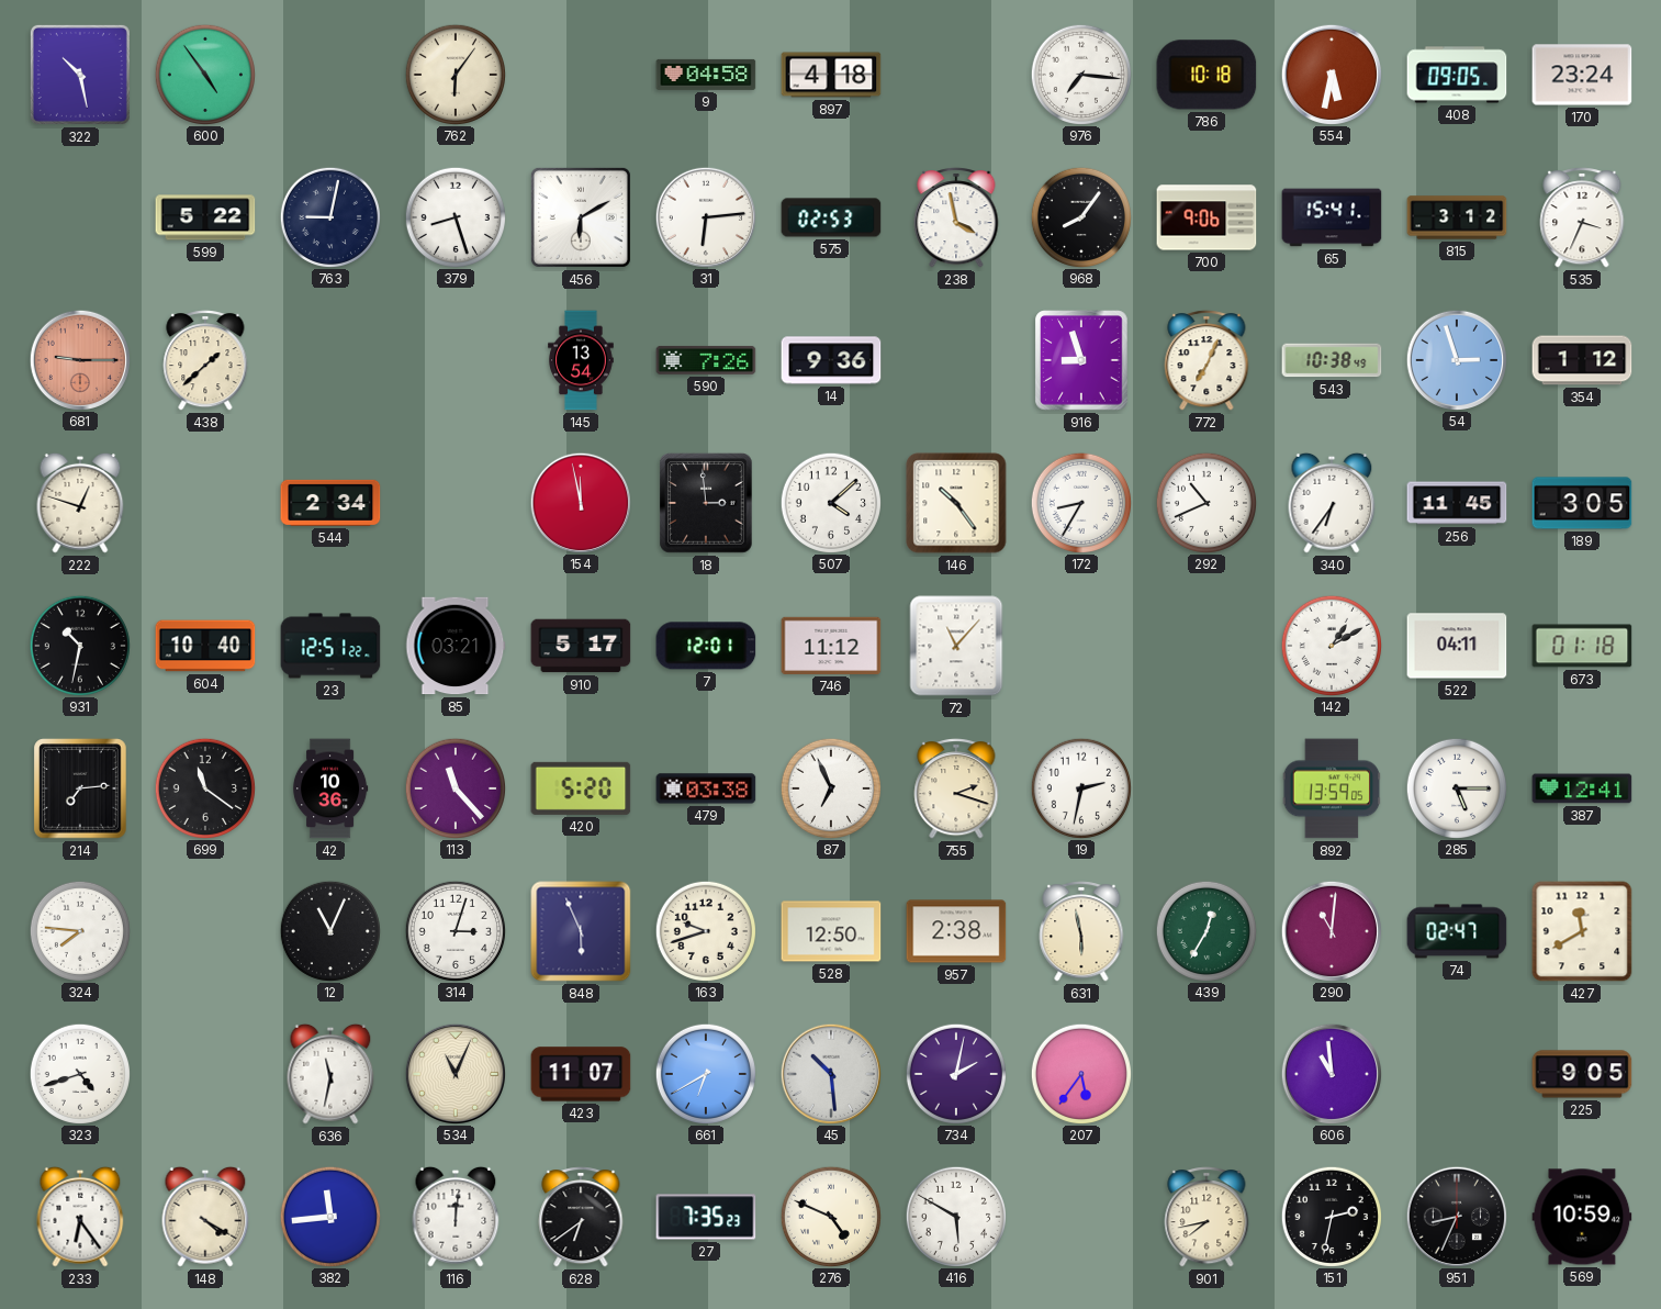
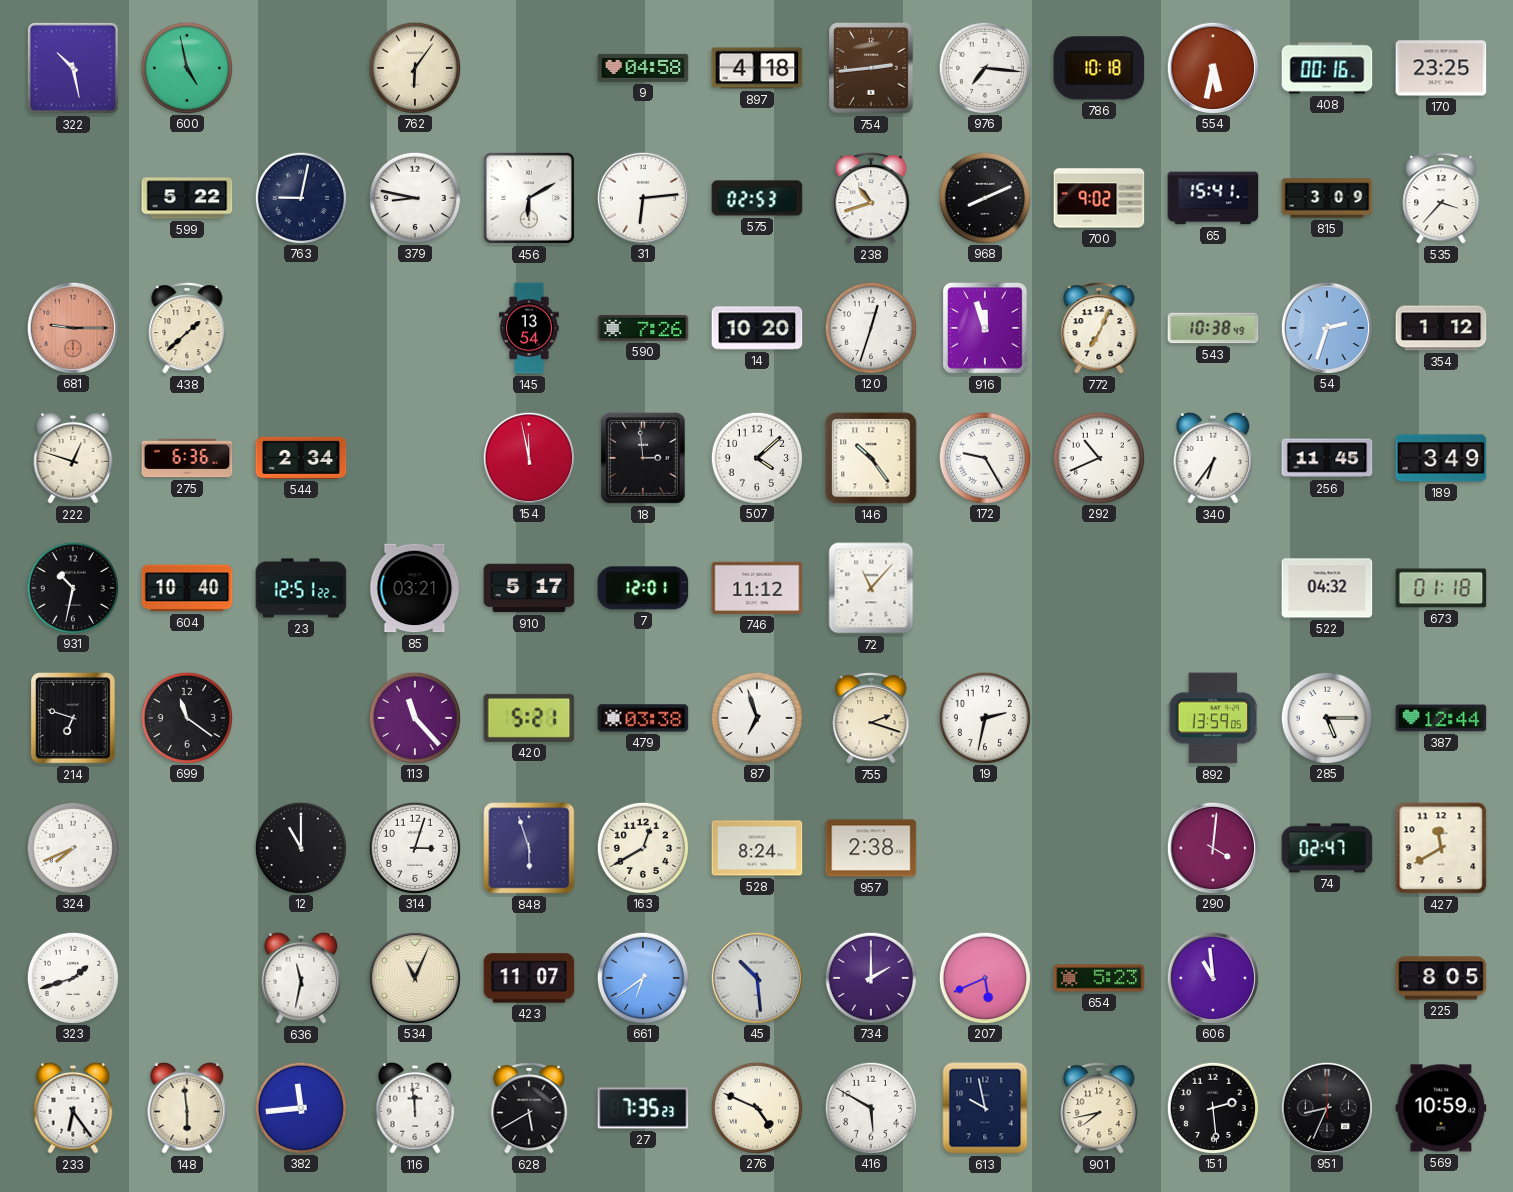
600: 4:54 -> 4:58
754: none -> 2:44
408: 09:05 -> 00:16
170: 23:24 -> 23:25
379: 8:27 -> 8:47
238: 3:58 -> 10:42
968: 8:06 -> 8:11
700: 9:06 -> 9:02
815: 3:12 -> 3:09
535: 3:34 -> 3:37
14: 9:36 -> 10:20
120: none -> 12:33
916: 8:57 -> 11:57
54: 2:57 -> 2:33
275: none -> 6:36
172: 8:35 -> 9:25
189: 3:05 -> 3:49
142: 1:10 -> none
522: 04:11 -> 04:32
214: 7:14 -> 6:48
42: 10:36 -> none
420: 5:20 -> 5:21
87: 6:56 -> 6:57
387: 12:41 -> 12:44
324: 7:46 -> 7:41
12: 11:04 -> 11:00
848: 5:56 -> 5:57
163: 9:42 -> 12:40
528: 12:50 -> 8:24
631: 5:58 -> none
439: 12:35 -> none
290: 11:01 -> 4:01
323: 4:42 -> 1:42
661: 6:40 -> 6:39
734: 2:02 -> 2:00
207: 5:36 -> 5:41
654: none -> 5:23
225: 9:05 -> 8:05
148: 4:20 -> 5:59
116: 12:01 -> 11:59
628: 6:39 -> 5:40
613: none -> 9:58
151: 2:32 -> 2:29
